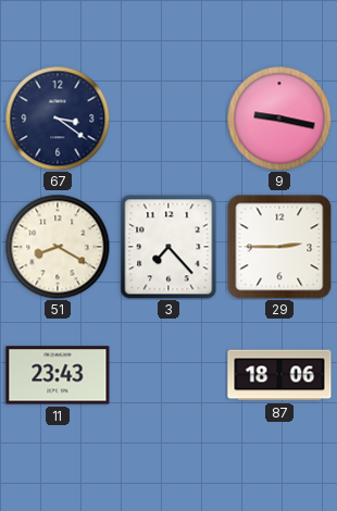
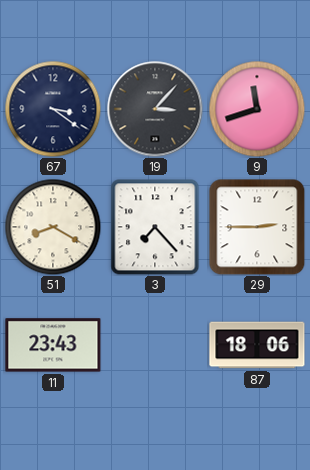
19: none -> 3:07
9: 9:17 -> 11:42
